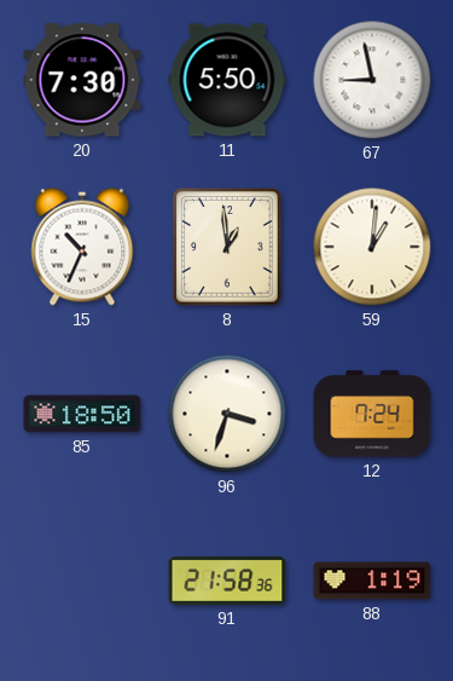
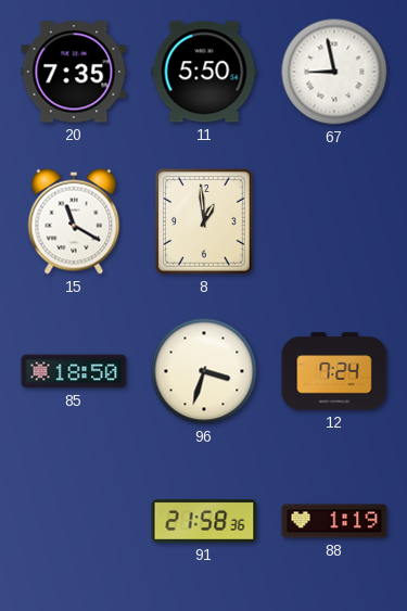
20: 7:30 -> 7:35
15: 10:34 -> 11:20
59: 1:01 -> none
